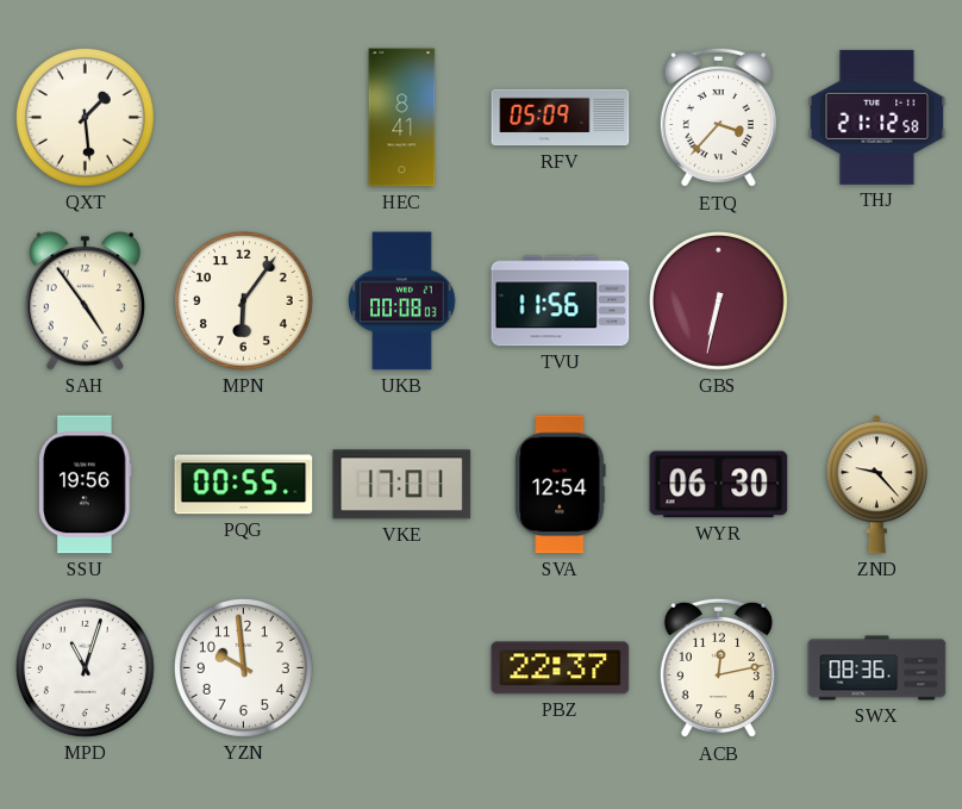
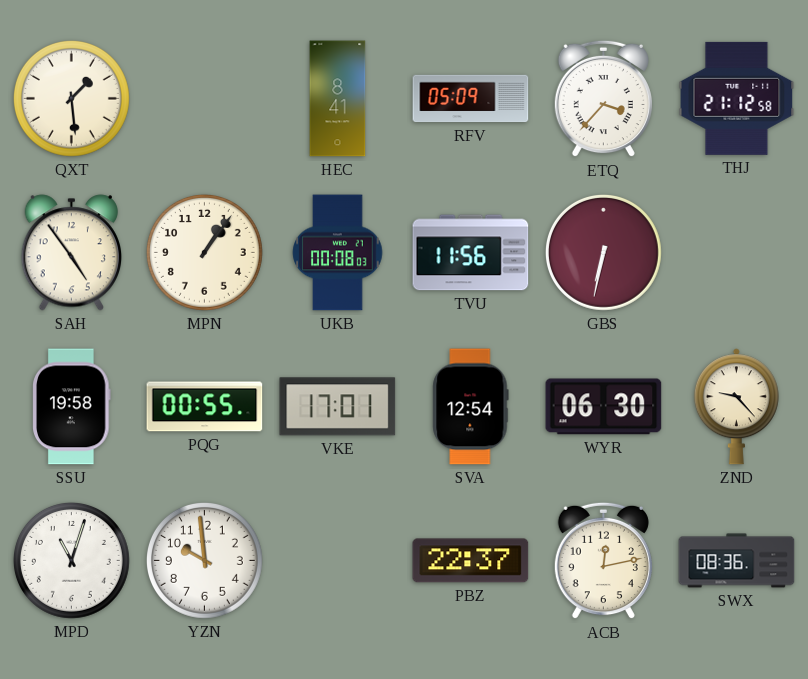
MPN: 6:06 -> 1:06
SSU: 19:56 -> 19:58
